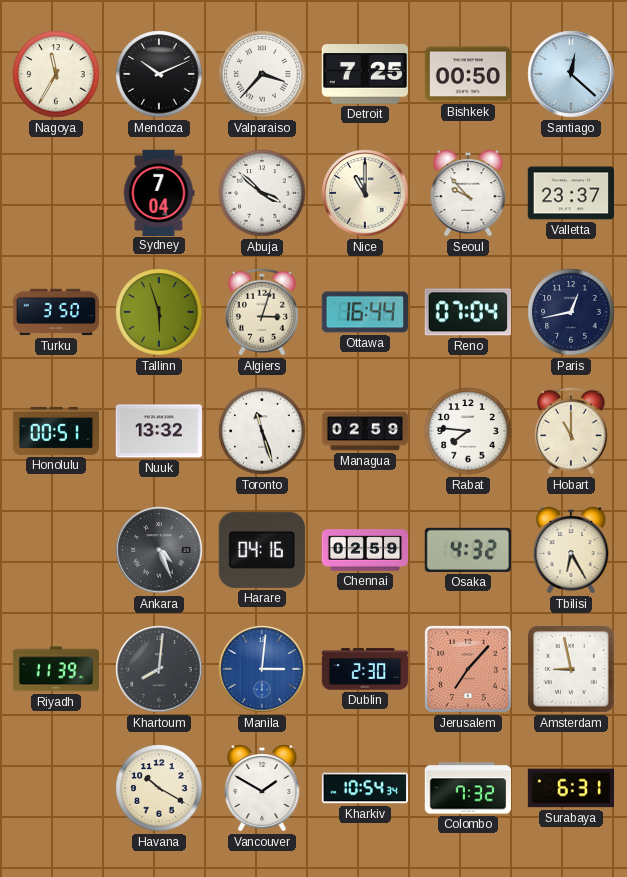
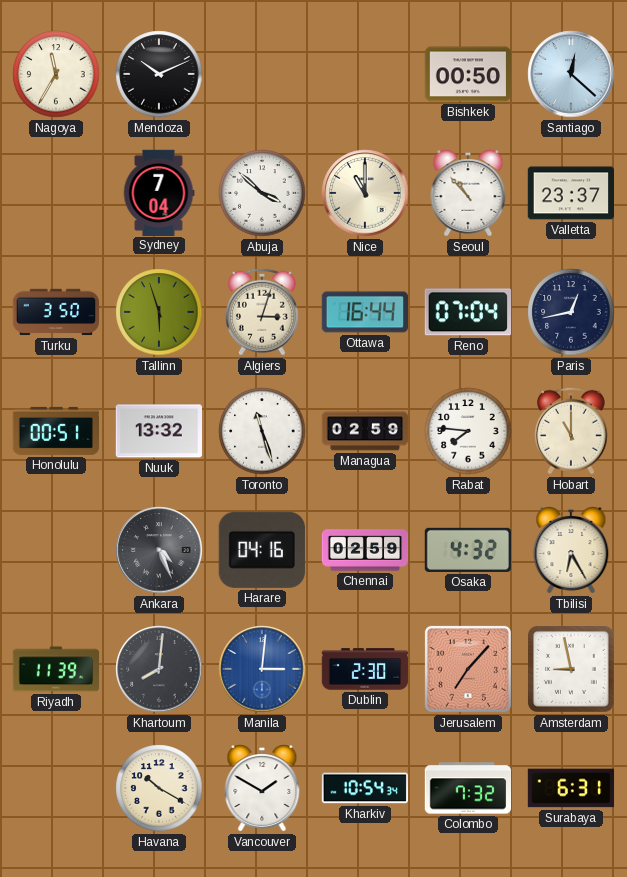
Valparaiso: 3:37 -> none
Detroit: 7:25 -> none
Seoul: 9:53 -> 10:53
